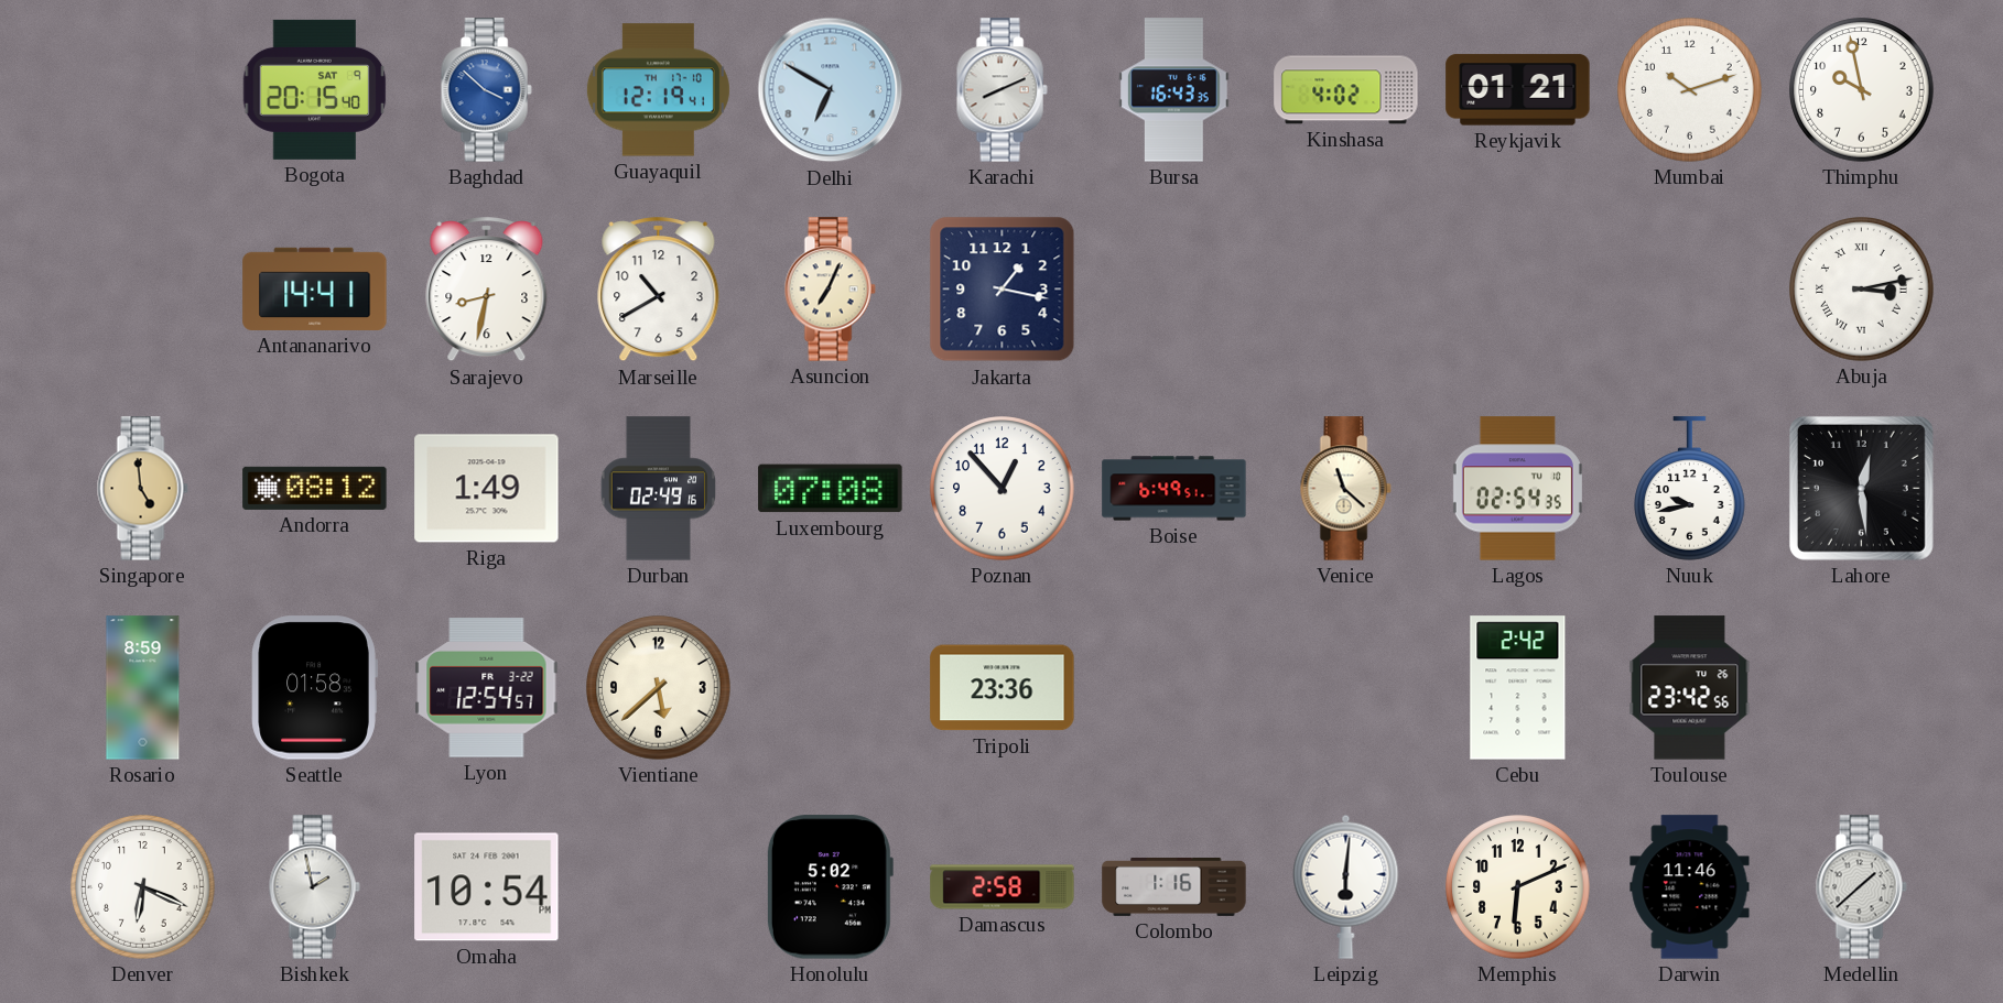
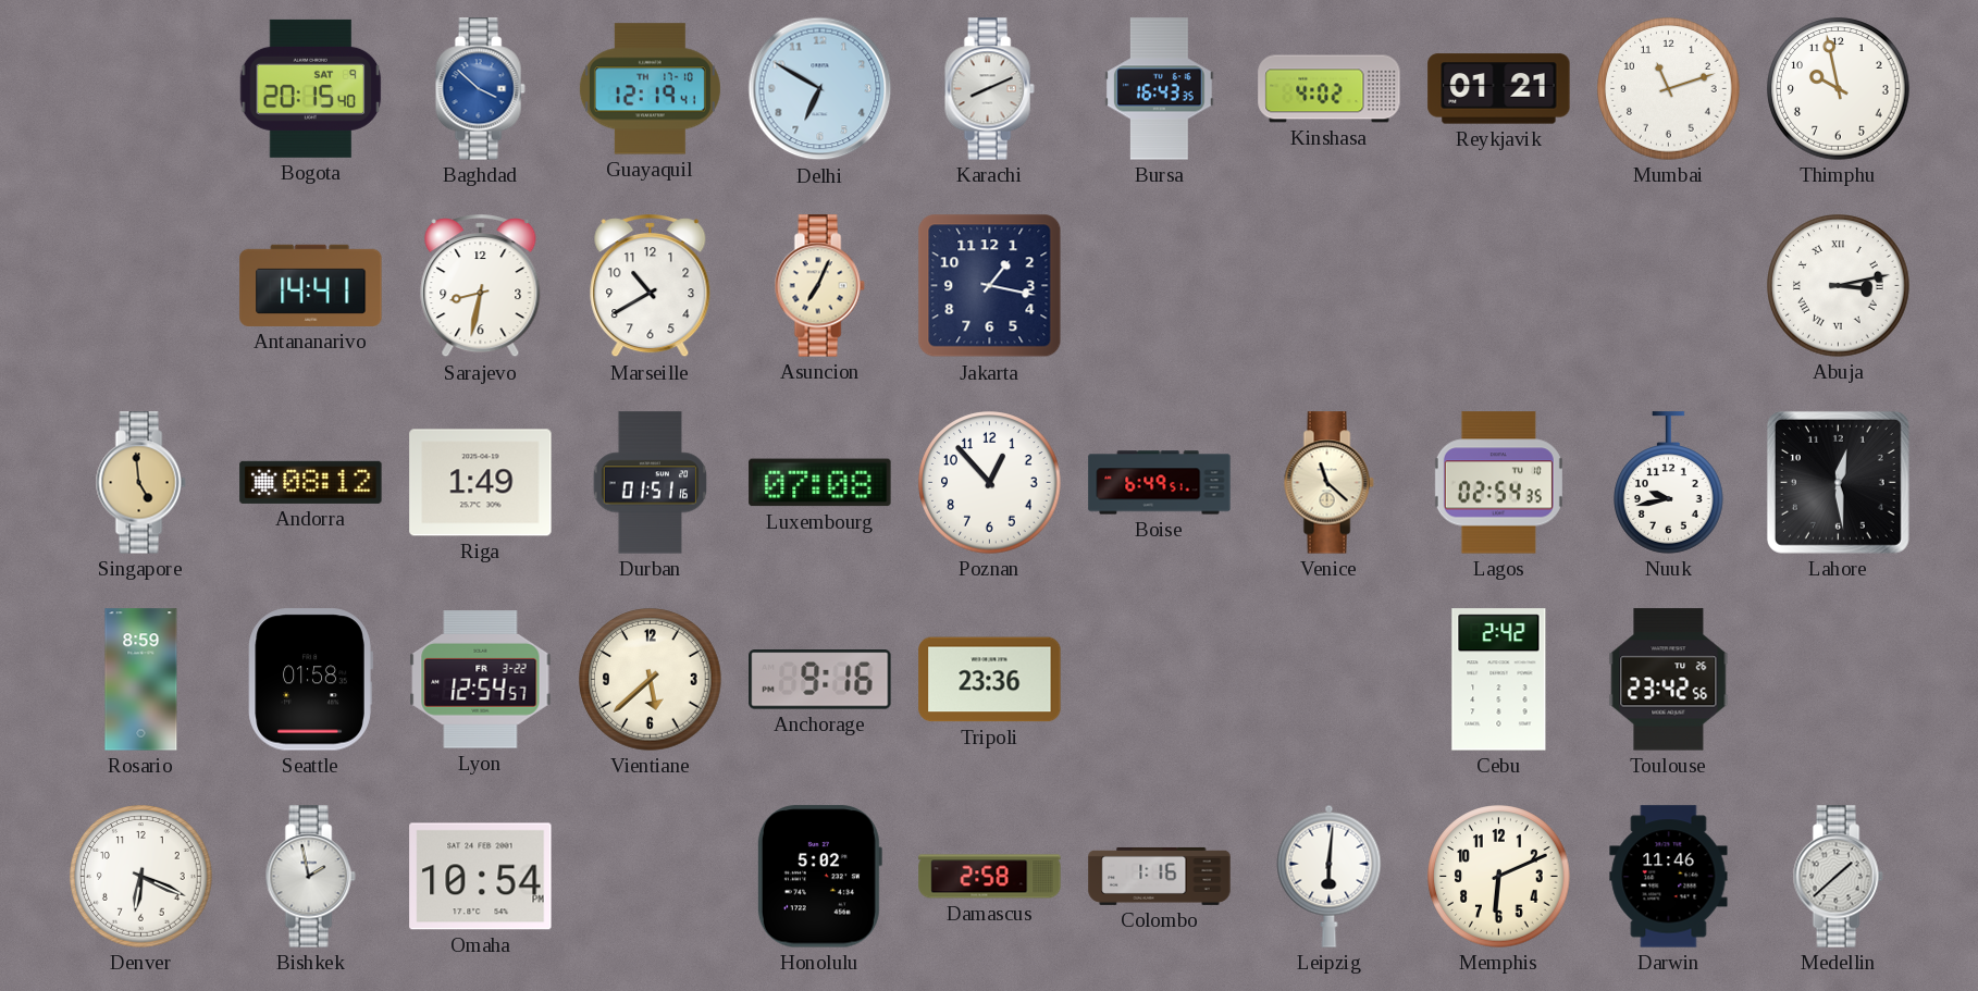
Mumbai: 10:12 -> 11:12
Durban: 02:49 -> 01:51
Anchorage: none -> 9:16
